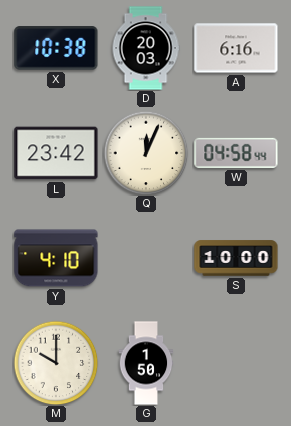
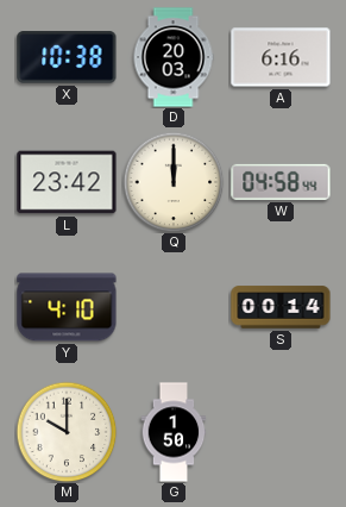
Q: 12:04 -> 12:00
S: 10:00 -> 00:14
